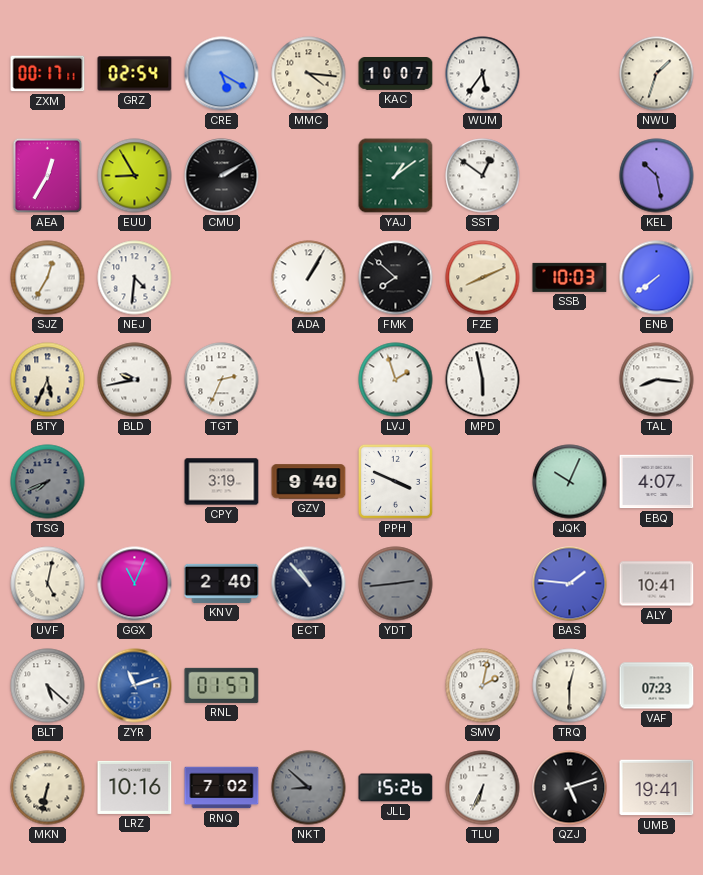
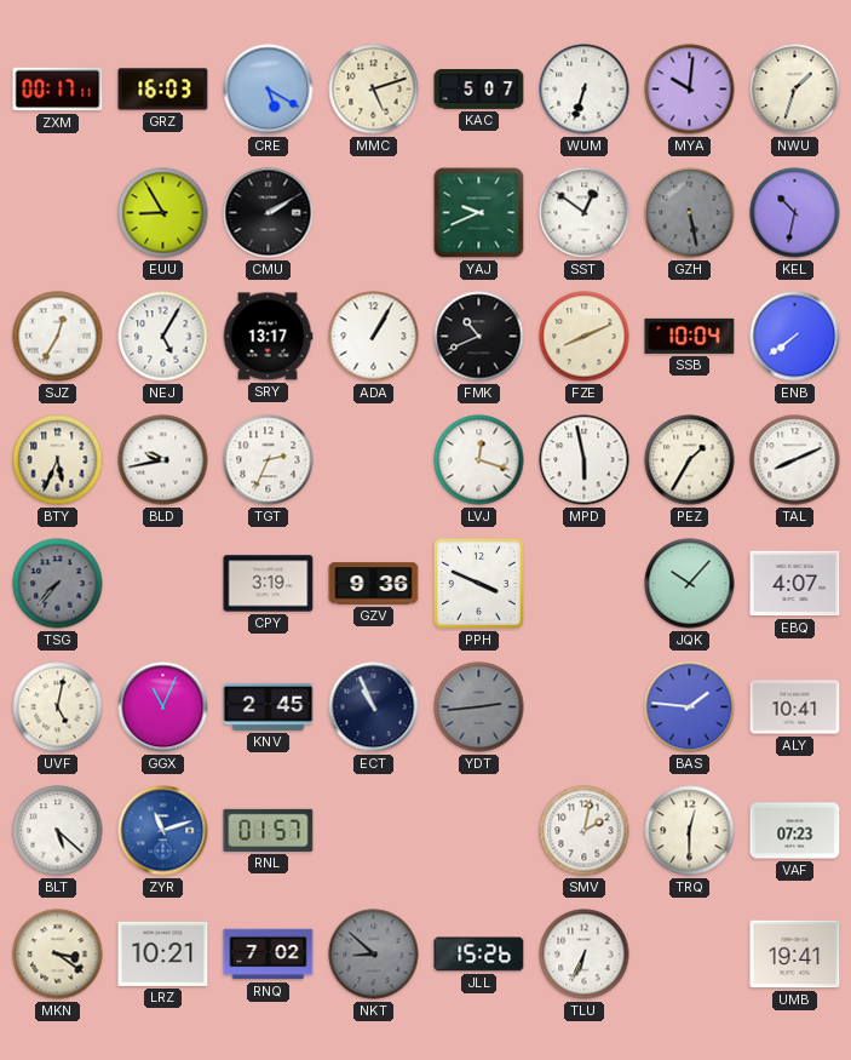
GRZ: 02:54 -> 16:03
MMC: 4:16 -> 5:12
KAC: 10:07 -> 5:07
WUM: 5:36 -> 6:33
MYA: none -> 10:01
AEA: 12:35 -> none
YAJ: 1:09 -> 9:41
GZH: none -> 5:28
KEL: 10:28 -> 10:32
NEJ: 4:31 -> 5:05
SRY: none -> 13:17
FMK: 7:52 -> 10:41
SSB: 10:03 -> 10:04
LVJ: 1:57 -> 12:18
PEZ: none -> 1:35
TAL: 8:16 -> 8:11
TSG: 7:41 -> 7:37
GZV: 9:40 -> 9:36
JQK: 10:04 -> 10:07
KNV: 2:40 -> 2:45
ECT: 10:53 -> 10:56
MKN: 6:32 -> 3:21
LRZ: 10:16 -> 10:21
QZJ: 5:12 -> none
